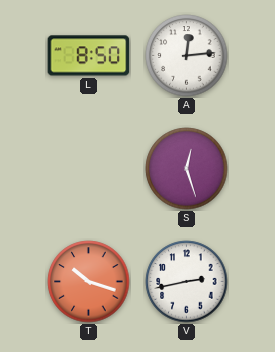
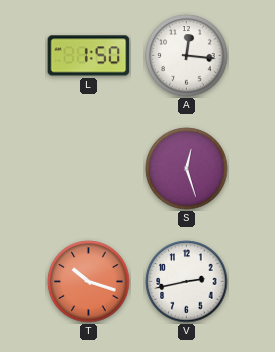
L: 8:50 -> 1:50
A: 12:14 -> 12:16
